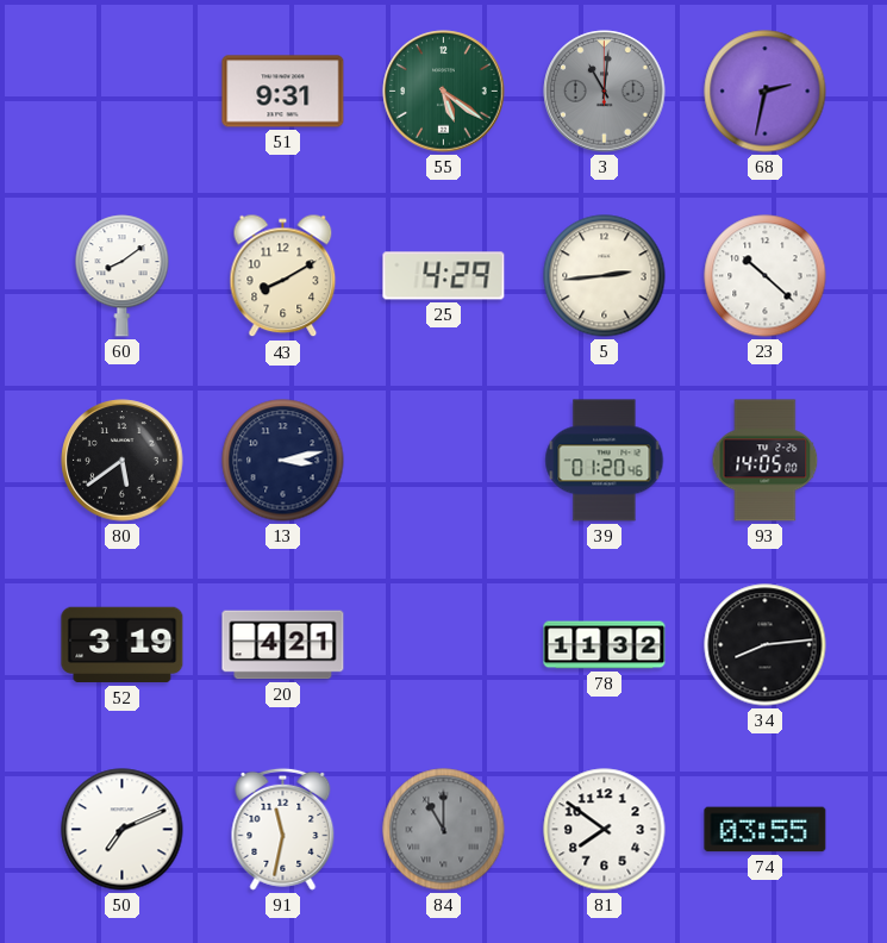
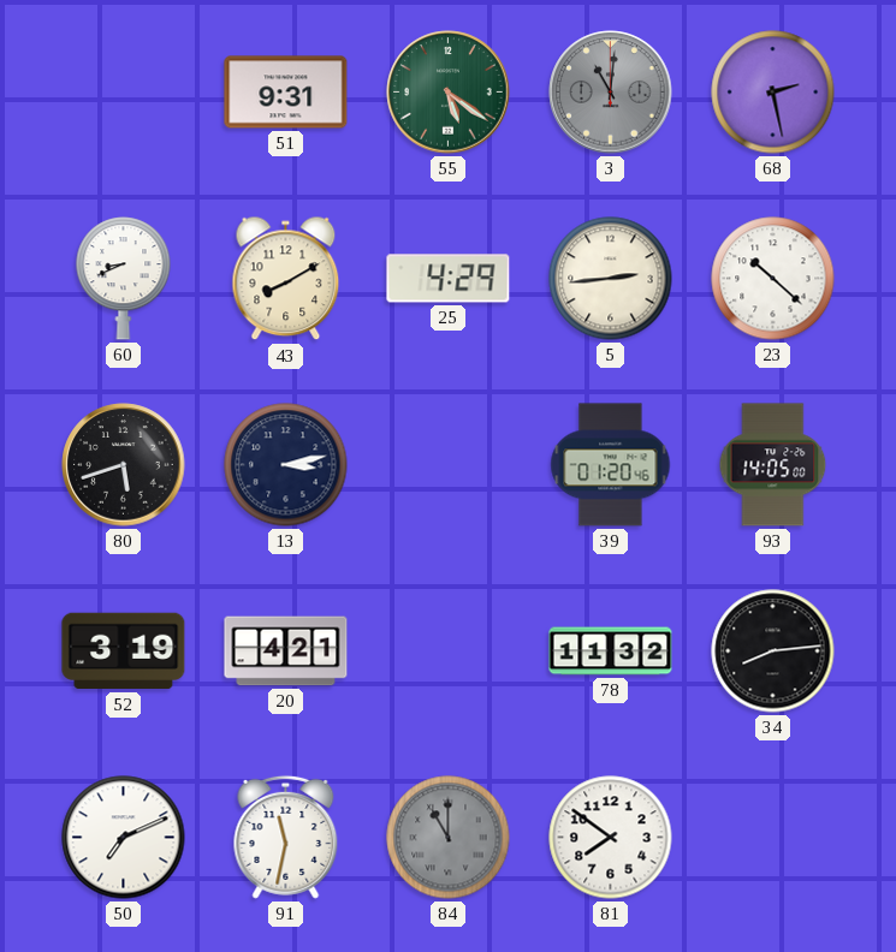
68: 2:32 -> 2:28
60: 8:09 -> 8:41
80: 5:39 -> 5:42
74: 03:55 -> none
